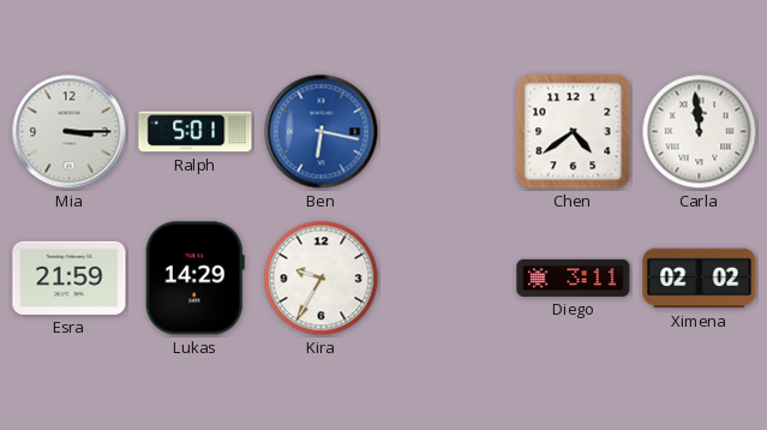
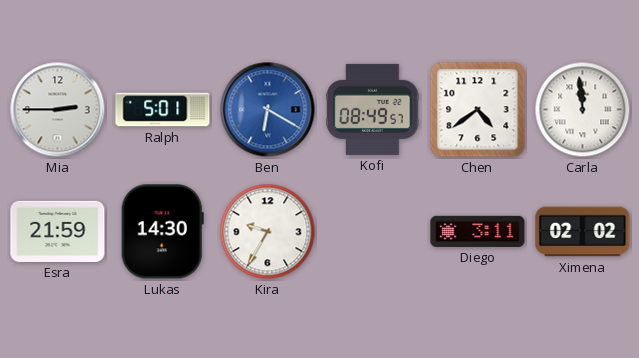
Mia: 3:15 -> 2:45
Ben: 6:17 -> 6:20
Kofi: none -> 08:49
Lukas: 14:29 -> 14:30
